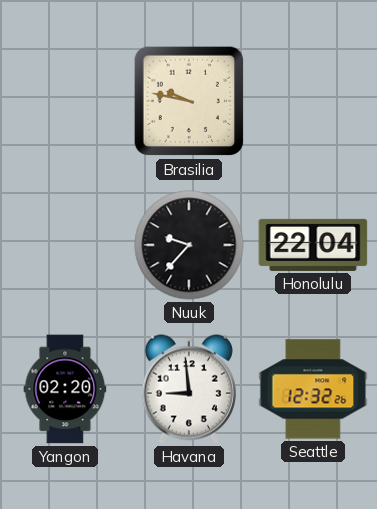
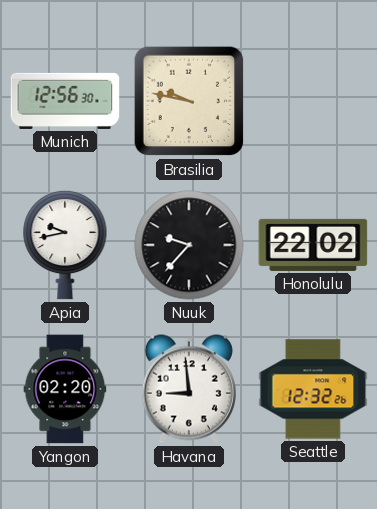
Munich: none -> 12:56
Apia: none -> 9:43
Honolulu: 22:04 -> 22:02
